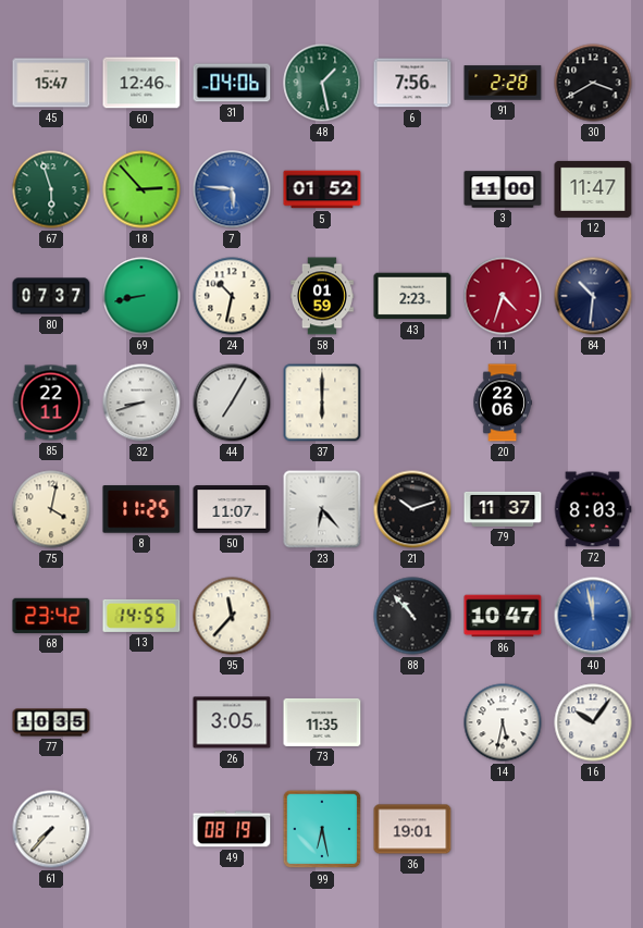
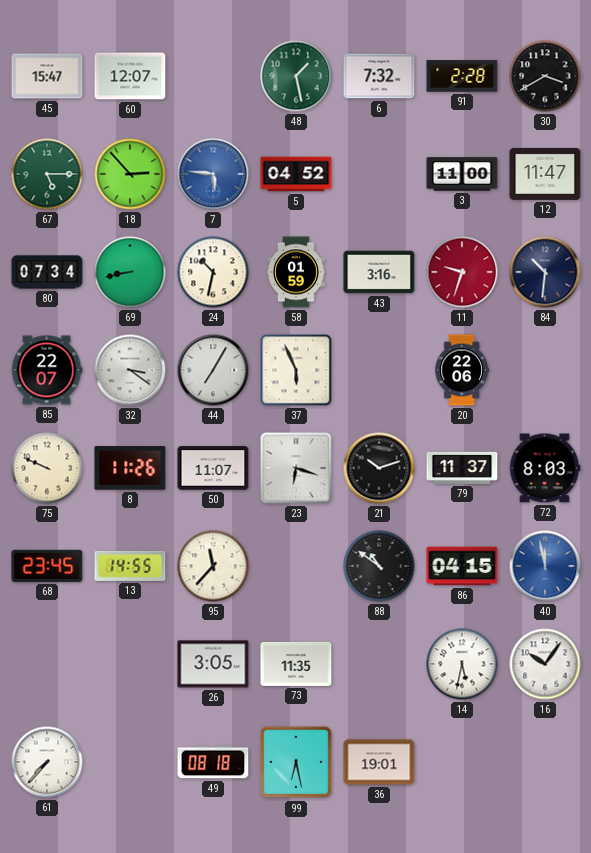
60: 12:46 -> 12:07
31: 04:06 -> none
6: 7:56 -> 7:32
67: 5:57 -> 5:15
5: 01:52 -> 04:52
80: 07:37 -> 07:34
43: 2:23 -> 3:16
11: 4:33 -> 9:33
85: 22:11 -> 22:07
32: 8:42 -> 3:21
37: 6:00 -> 5:56
75: 4:02 -> 9:49
8: 11:25 -> 11:26
23: 6:23 -> 6:18
68: 23:42 -> 23:45
88: 10:53 -> 10:51
86: 10:47 -> 04:15
77: 10:35 -> none
49: 08:19 -> 08:18
